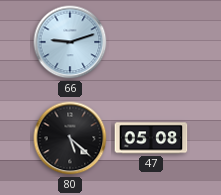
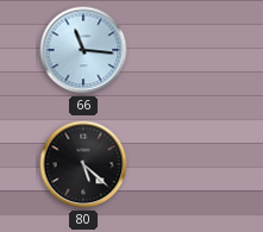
66: 9:12 -> 11:16
47: 05:08 -> none
